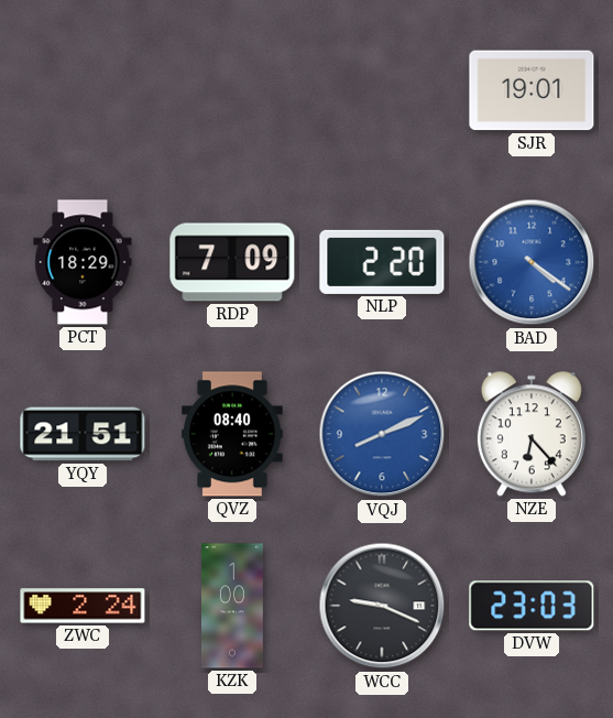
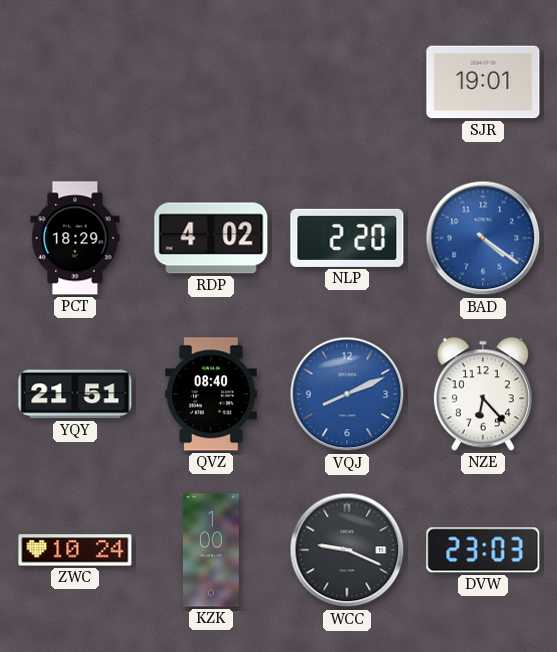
RDP: 7:09 -> 4:02
ZWC: 2:24 -> 10:24
